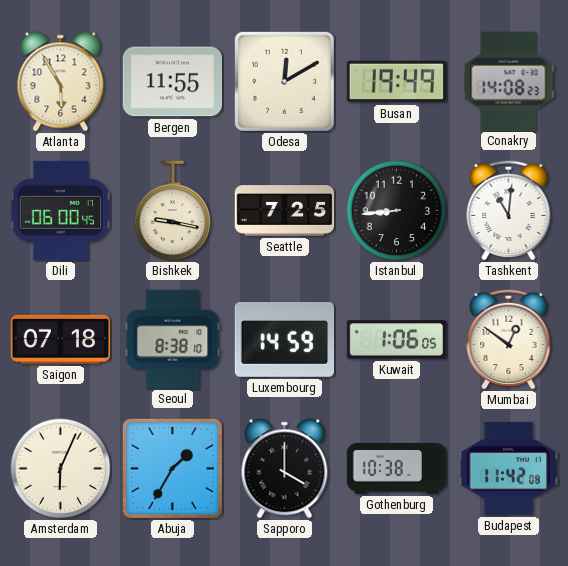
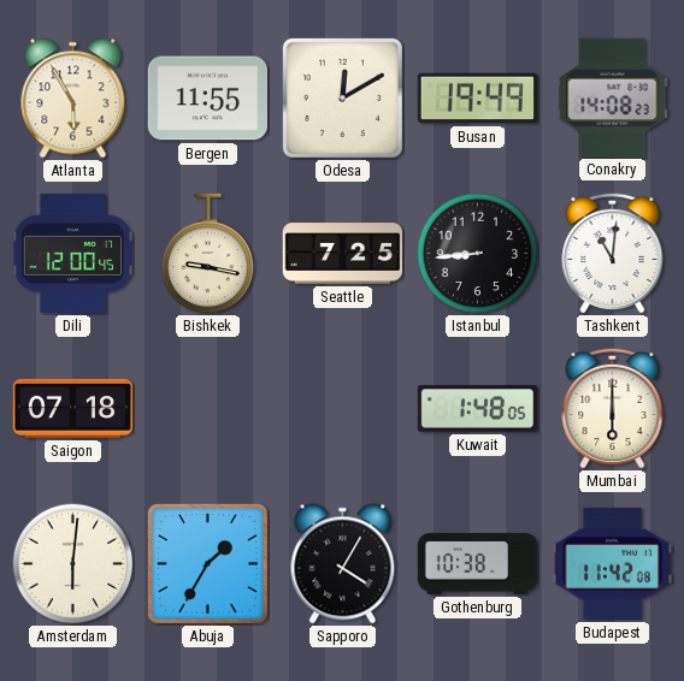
Dili: 06:00 -> 12:00
Seoul: 8:38 -> none
Luxembourg: 14:59 -> none
Kuwait: 1:06 -> 1:48
Mumbai: 12:51 -> 6:00
Amsterdam: 6:04 -> 6:01
Sapporo: 4:00 -> 4:05
